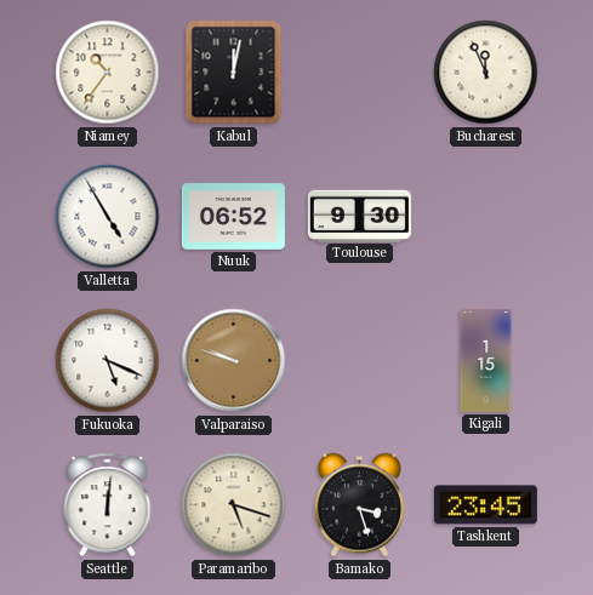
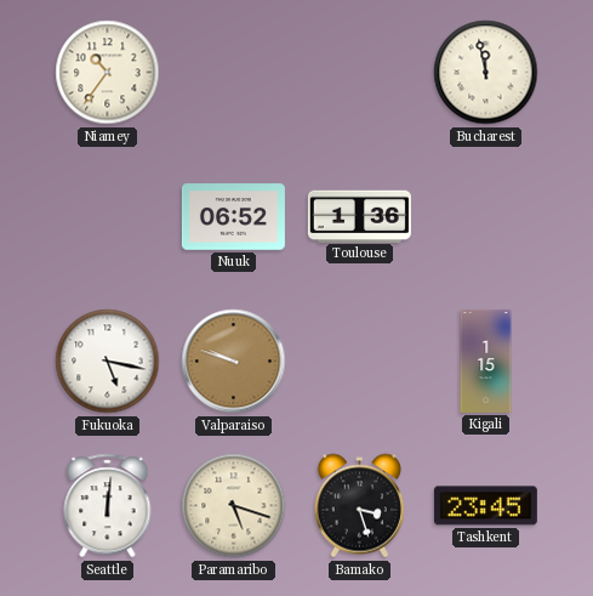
Kabul: 12:02 -> none
Bucharest: 11:56 -> 11:58
Valletta: 4:55 -> none
Toulouse: 9:30 -> 1:36
Fukuoka: 5:19 -> 5:17
